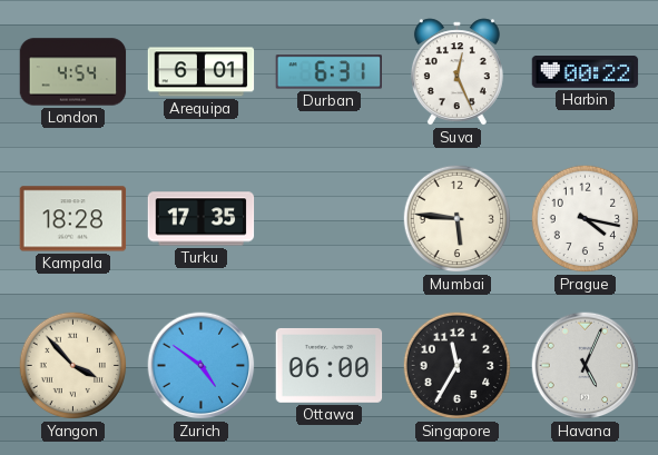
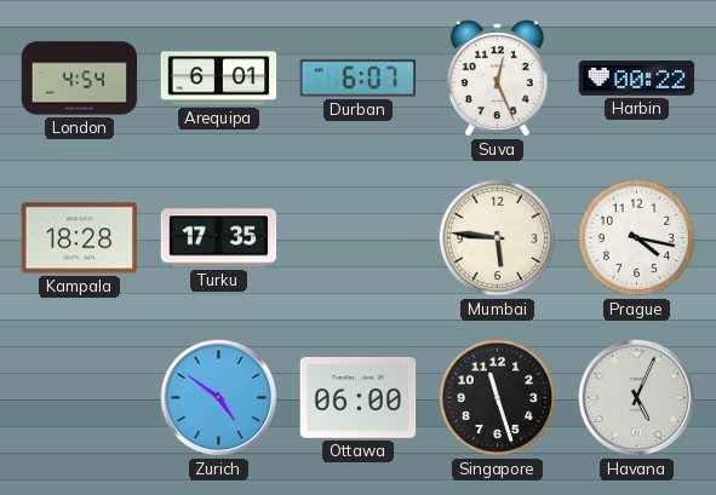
Durban: 6:31 -> 6:07
Yangon: 3:53 -> none
Singapore: 11:35 -> 11:27
